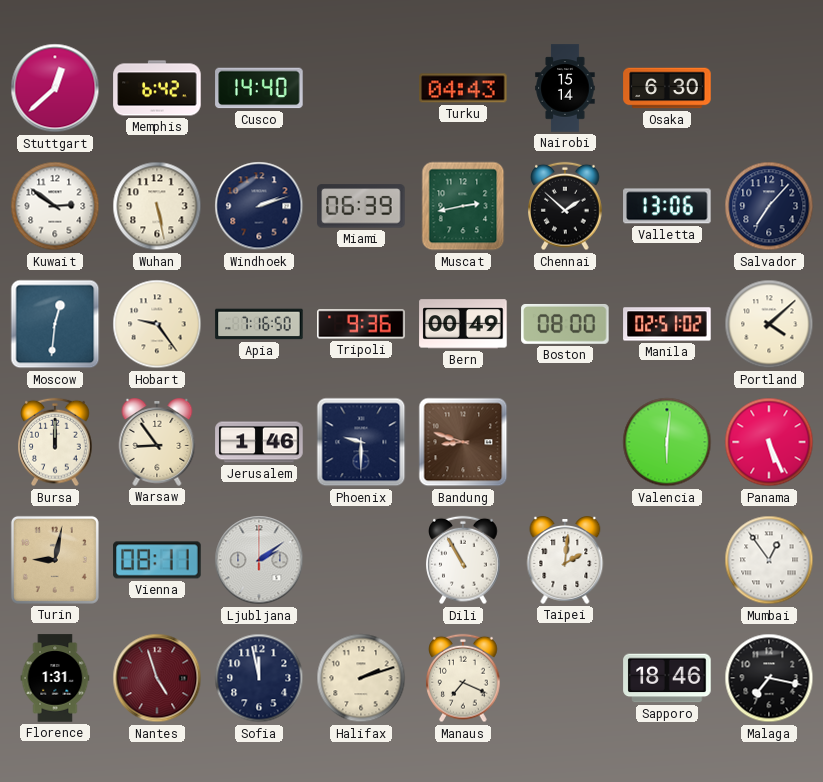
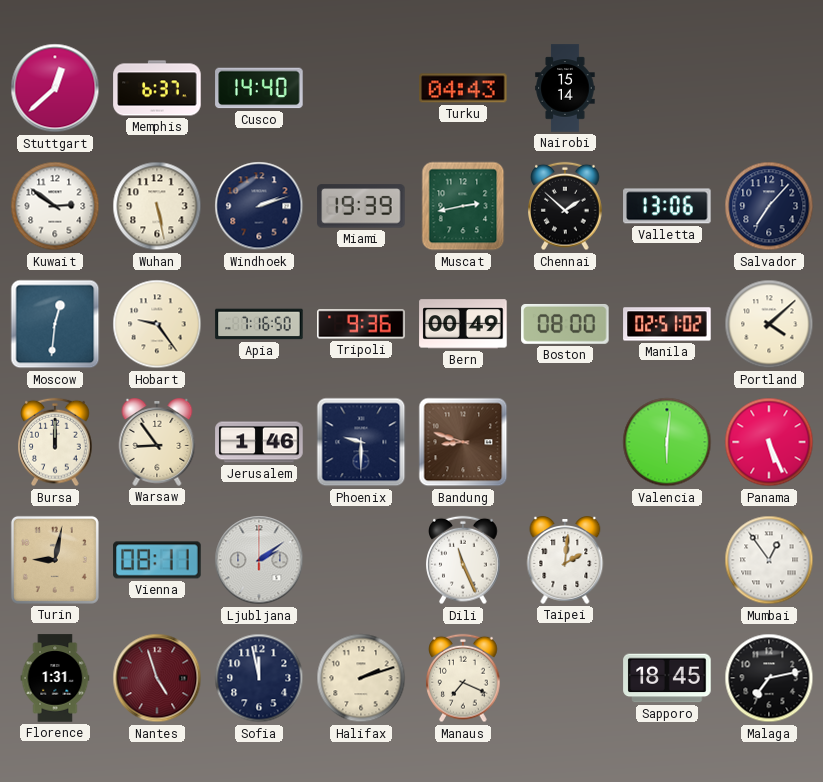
Memphis: 6:42 -> 6:37
Osaka: 6:30 -> none
Miami: 06:39 -> 19:39
Dili: 10:55 -> 11:26
Sapporo: 18:46 -> 18:45
Malaga: 7:17 -> 7:13
